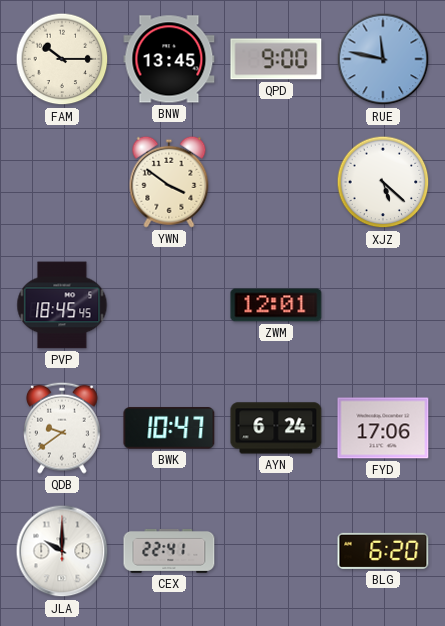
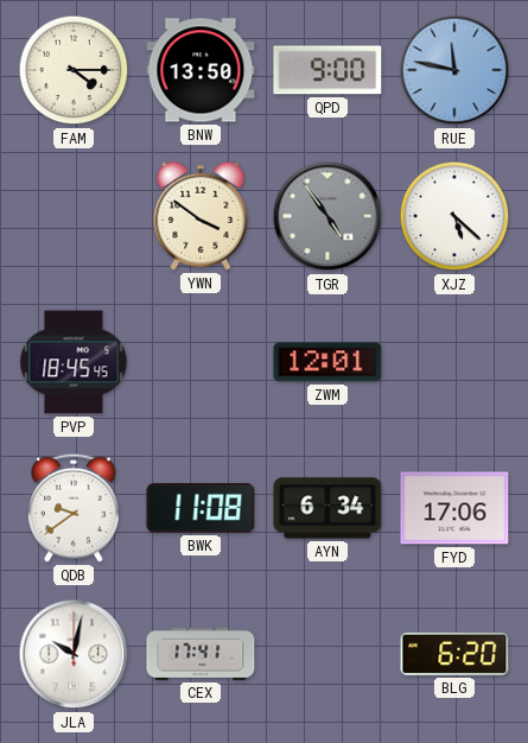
FAM: 10:15 -> 4:15
BNW: 13:45 -> 13:50
TGR: none -> 4:54
BWK: 10:47 -> 11:08
AYN: 6:24 -> 6:34
JLA: 10:00 -> 10:02
CEX: 22:41 -> 17:41
